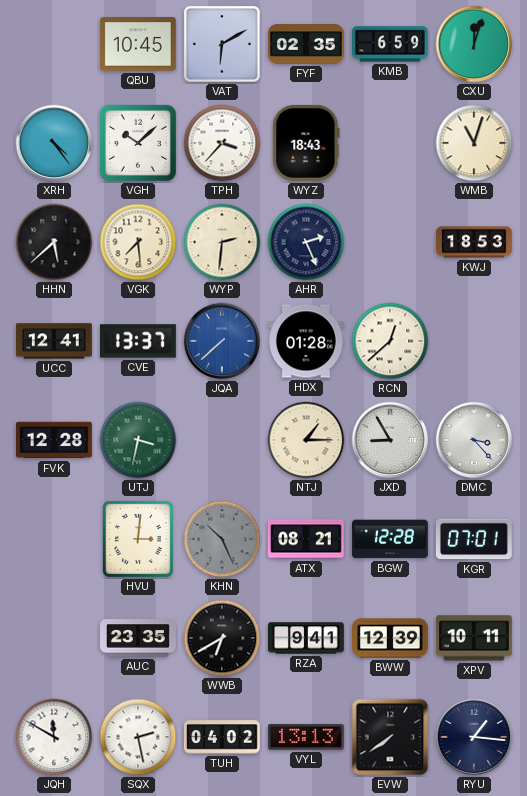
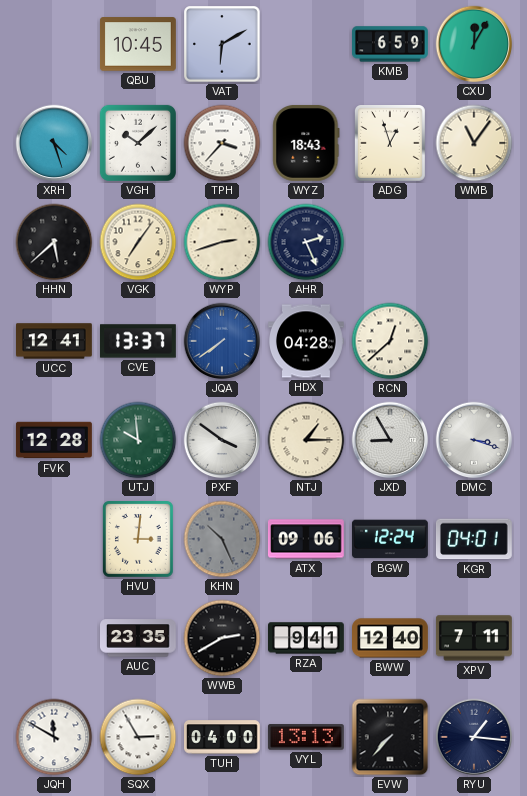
FYF: 02:35 -> none
CXU: 12:03 -> 12:05
XRH: 4:24 -> 4:27
ADG: none -> 12:57
WMB: 11:03 -> 11:06
VGK: 7:29 -> 7:06
WYP: 2:31 -> 2:42
KWJ: 18:53 -> none
JQA: 7:38 -> 7:39
HDX: 01:28 -> 04:28
UTJ: 3:32 -> 9:59
PXF: none -> 3:51
DMC: 3:23 -> 3:18
ATX: 08:21 -> 09:06
BGW: 12:28 -> 12:24
KGR: 07:01 -> 04:01
WWB: 6:40 -> 2:40
BWW: 12:39 -> 12:40
XPV: 10:11 -> 7:11
SQX: 2:28 -> 2:55
TUH: 04:02 -> 04:00
EVW: 7:39 -> 7:37
